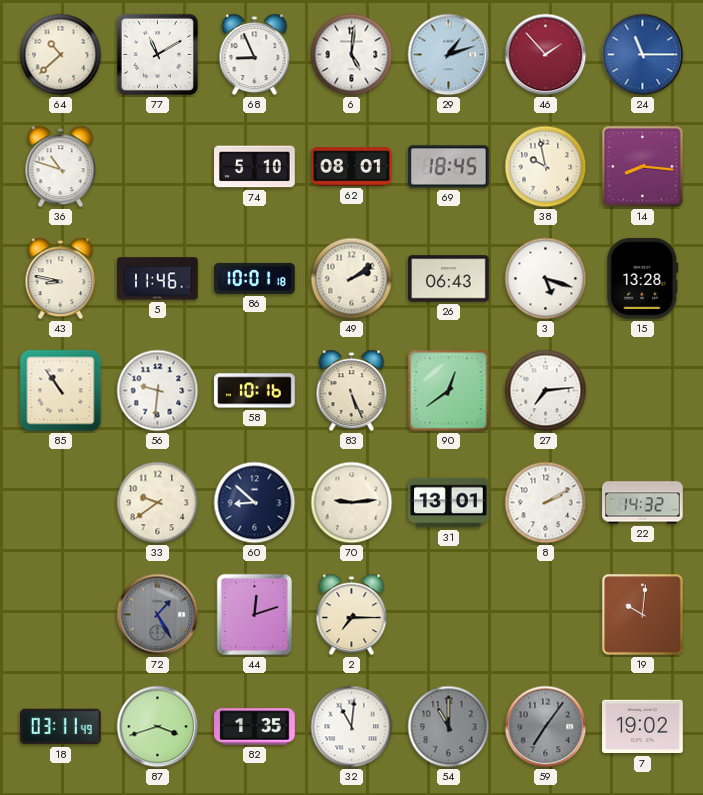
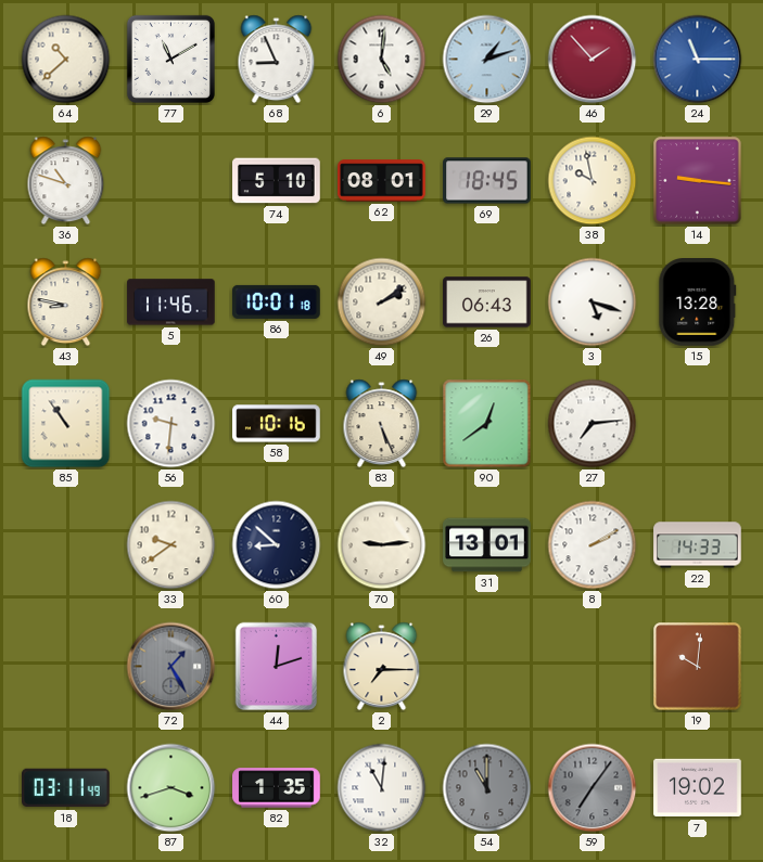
14: 8:16 -> 9:16
22: 14:32 -> 14:33
